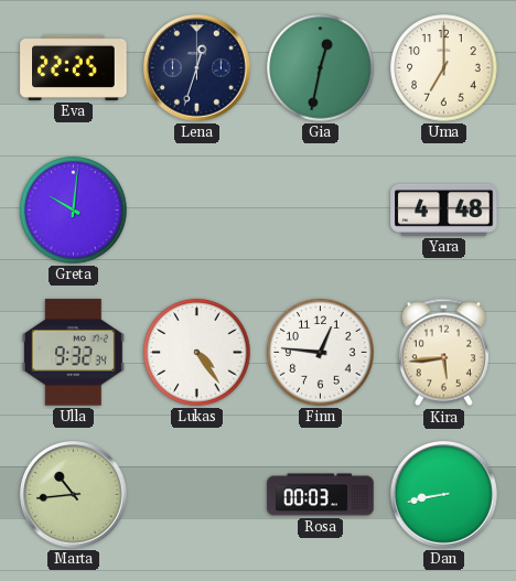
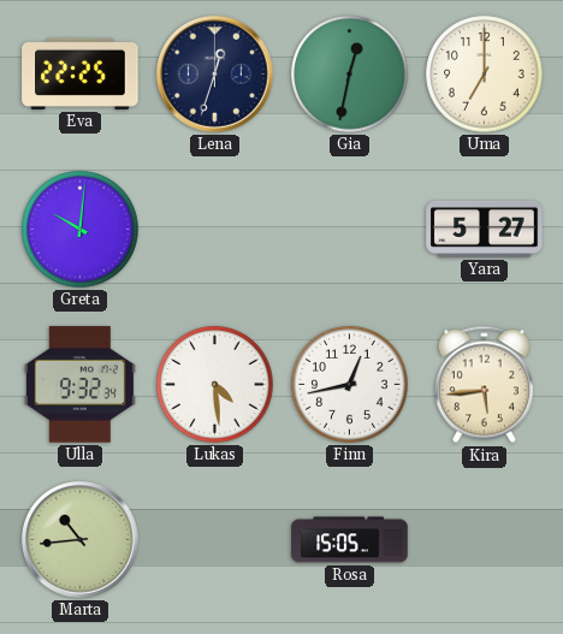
Yara: 4:48 -> 5:27
Lukas: 4:24 -> 4:29
Finn: 12:46 -> 12:43
Rosa: 00:03 -> 15:05
Dan: 8:43 -> none
